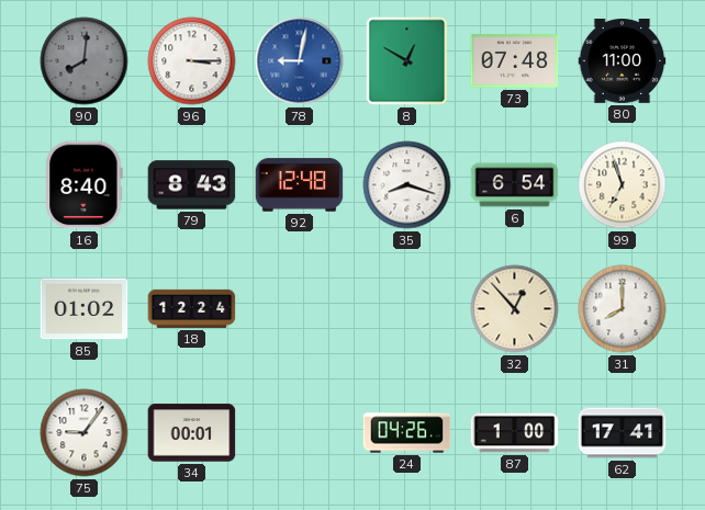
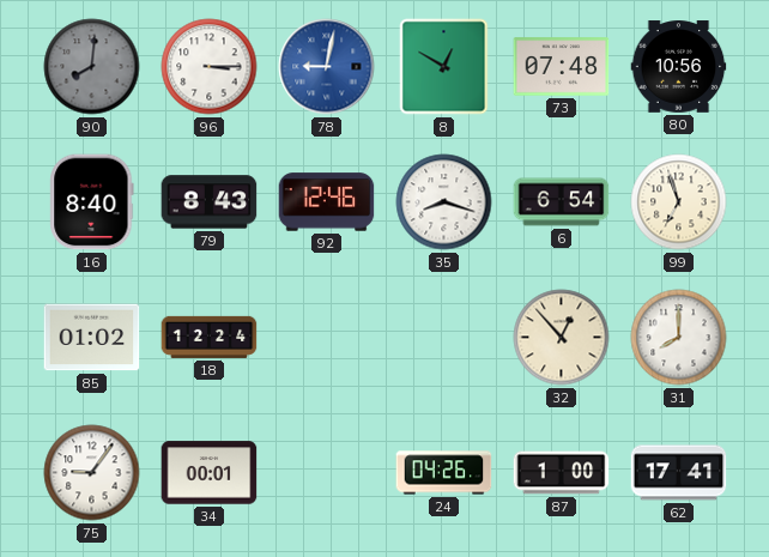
80: 11:00 -> 10:56
92: 12:48 -> 12:46
